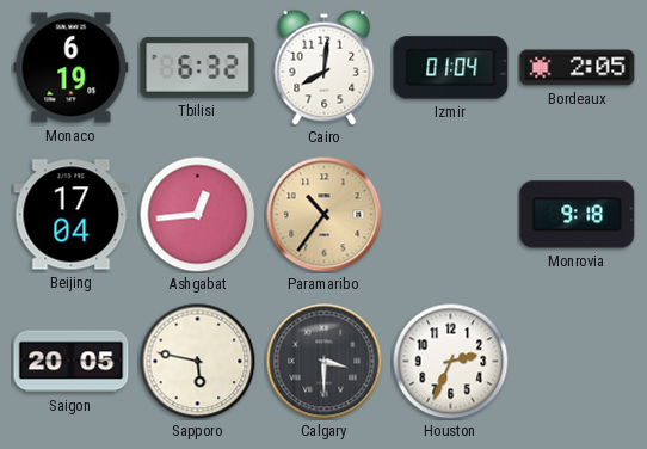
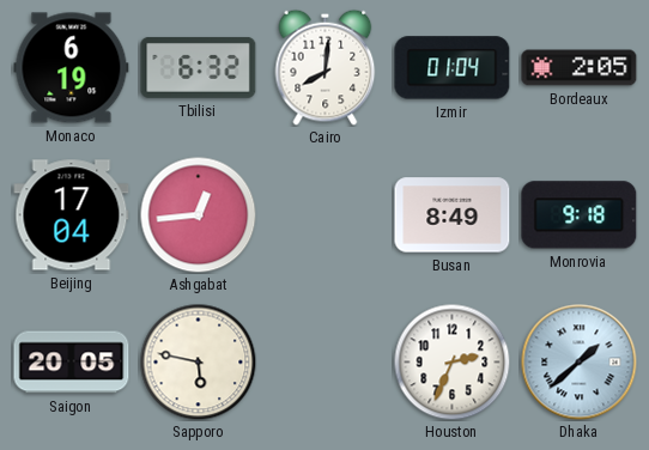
Paramaribo: 10:36 -> none
Busan: none -> 8:49
Calgary: 3:30 -> none
Dhaka: none -> 1:38
